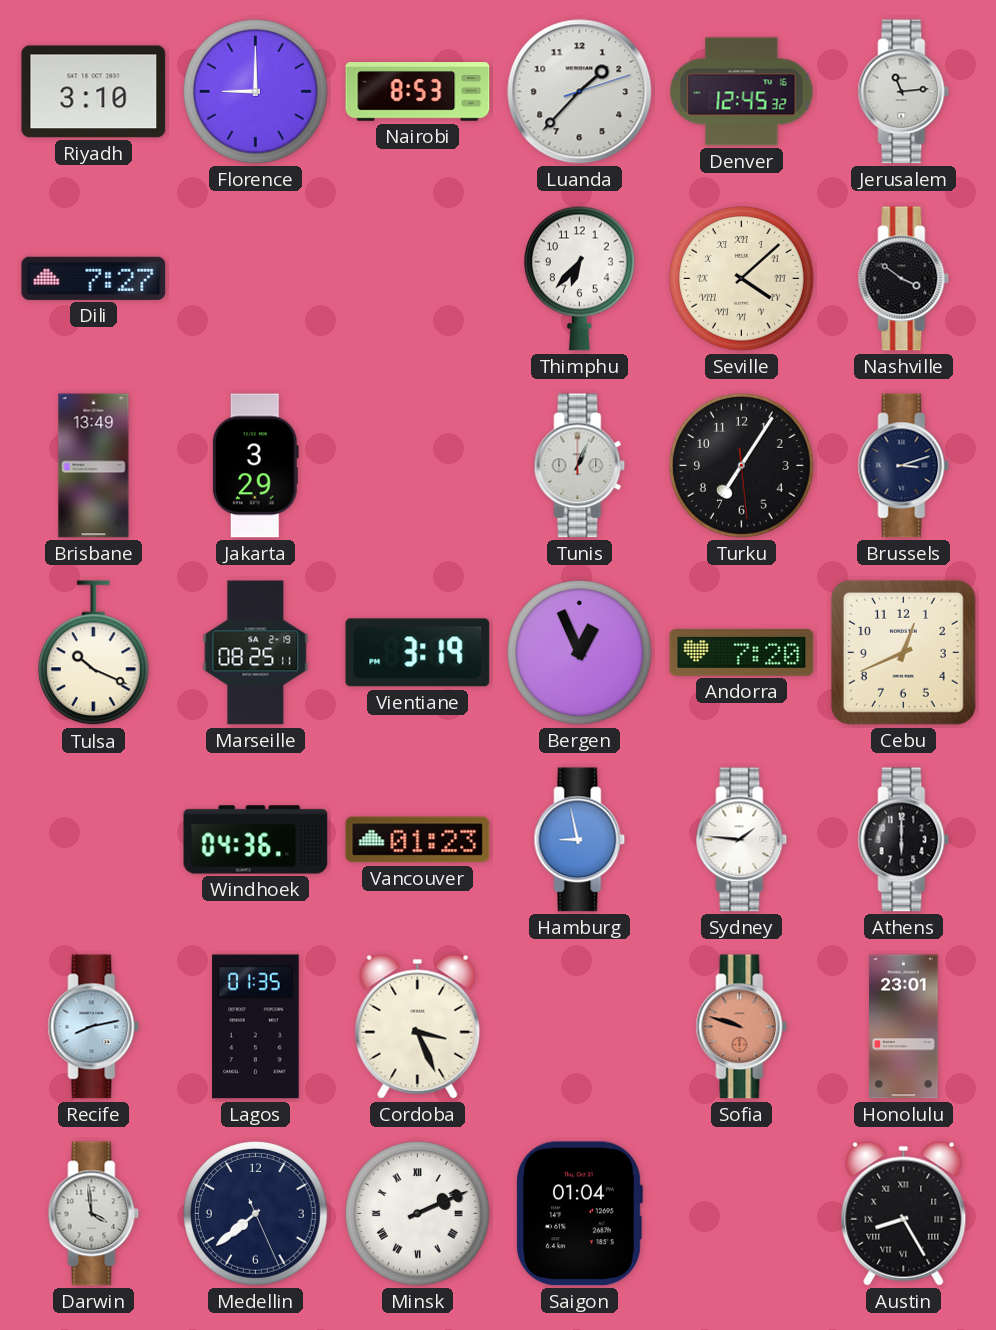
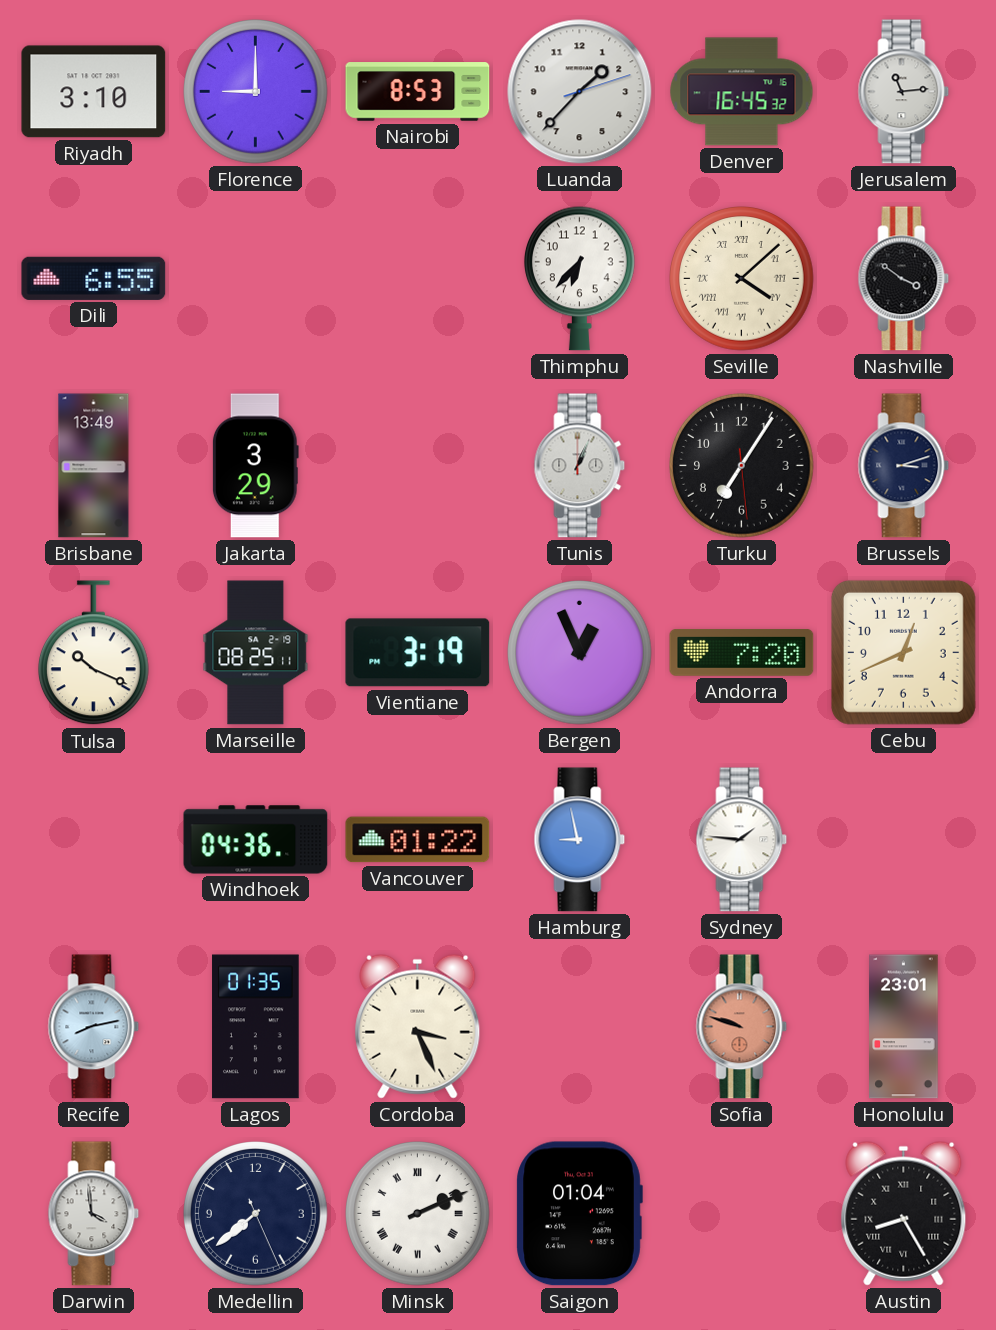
Denver: 12:45 -> 16:45
Dili: 7:27 -> 6:55
Vancouver: 01:23 -> 01:22
Athens: 6:00 -> none
